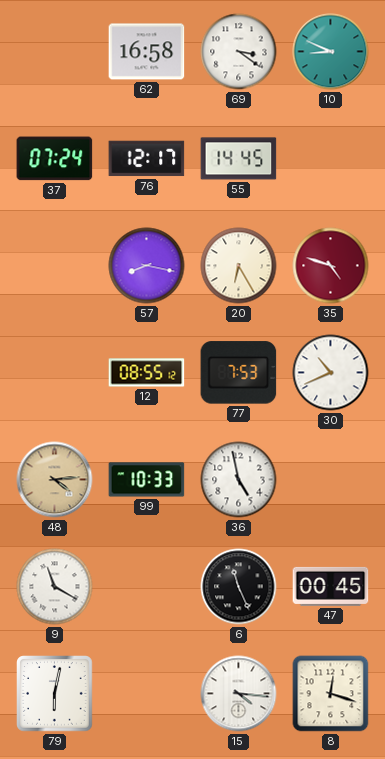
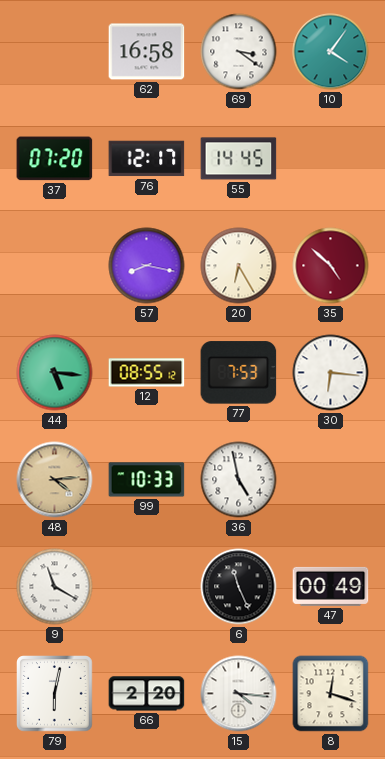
10: 8:49 -> 4:06
37: 07:24 -> 07:20
35: 4:48 -> 4:52
44: none -> 5:16
30: 10:41 -> 6:16
47: 00:45 -> 00:49
66: none -> 2:20
